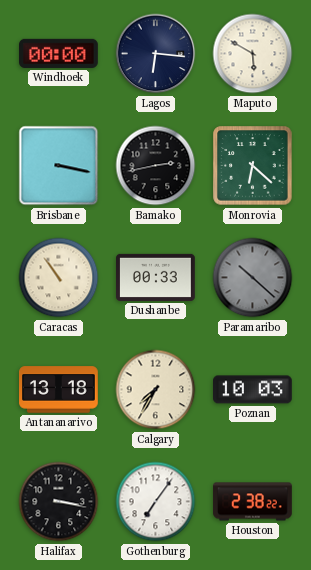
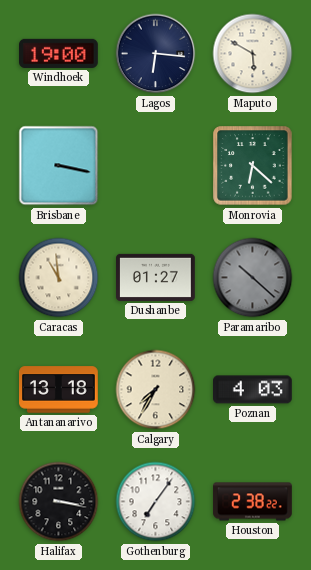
Windhoek: 00:00 -> 19:00
Bamako: 2:43 -> none
Caracas: 10:54 -> 10:59
Dushanbe: 00:33 -> 01:27
Poznan: 10:03 -> 4:03
